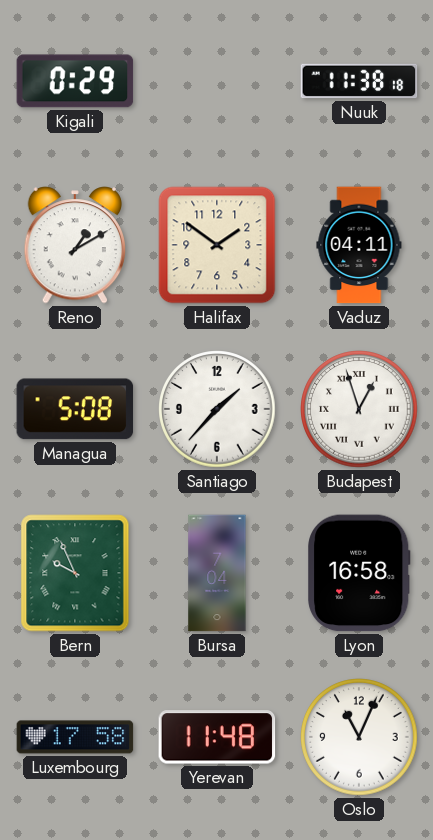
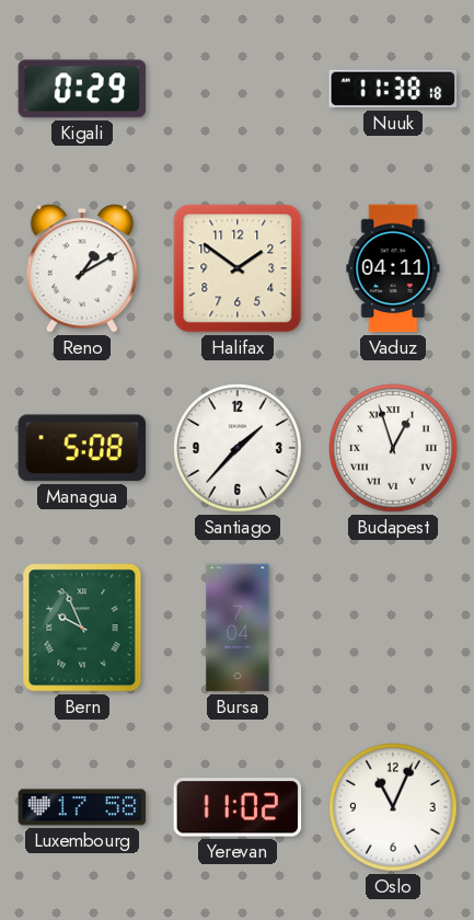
Lyon: 16:58 -> none
Yerevan: 11:48 -> 11:02
